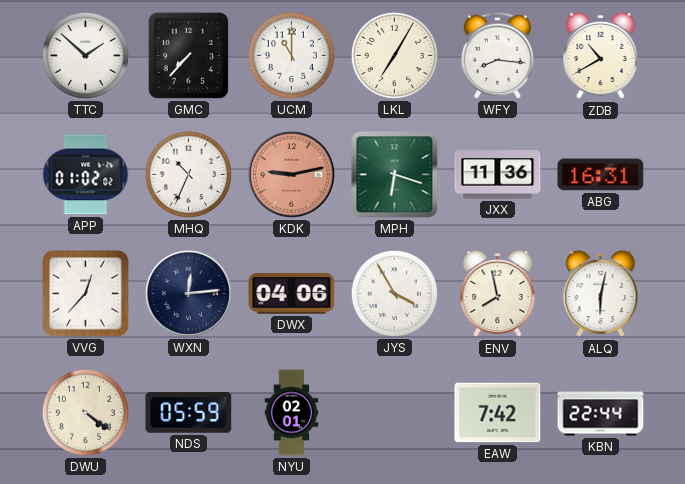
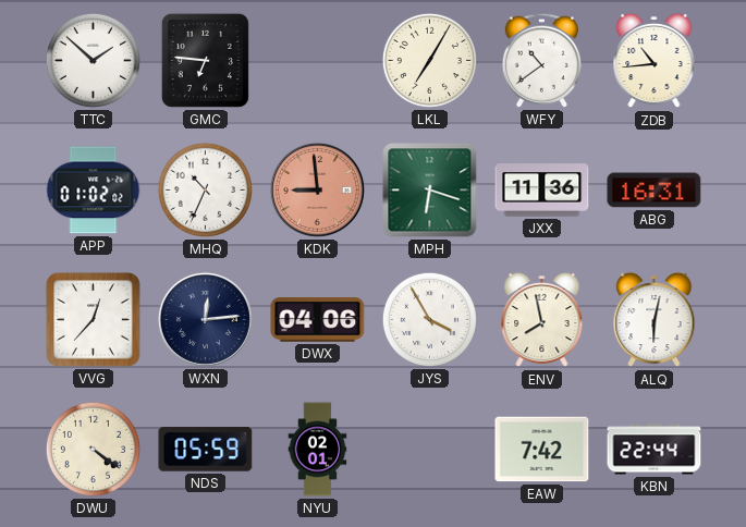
GMC: 7:37 -> 6:46
UCM: 11:00 -> none
WFY: 8:16 -> 10:39
ZDB: 10:40 -> 10:44
KDK: 9:13 -> 8:59
